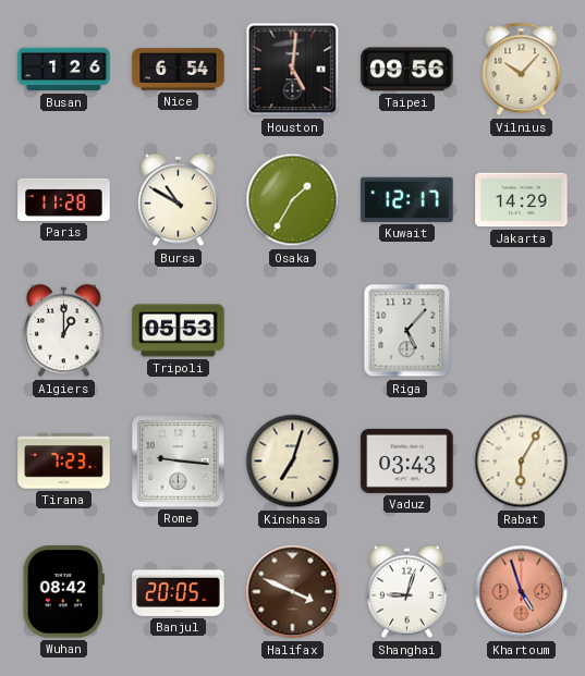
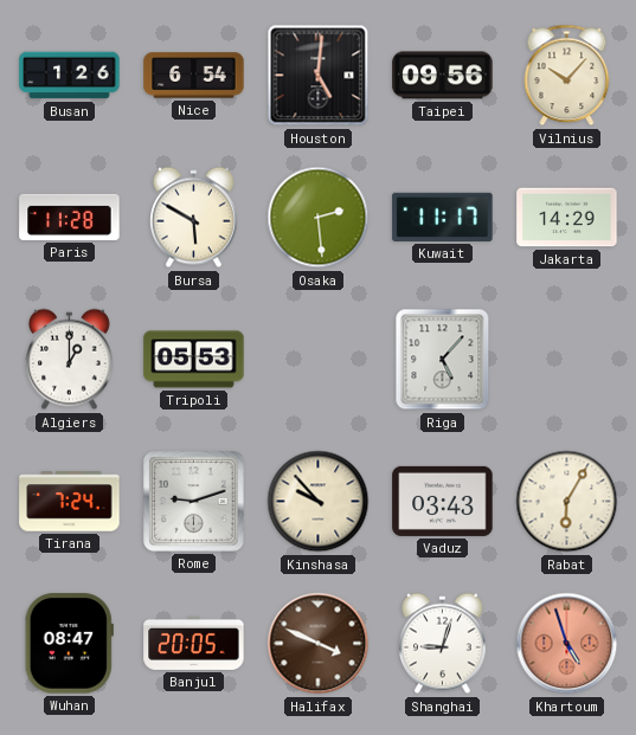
Bursa: 10:50 -> 5:50
Osaka: 1:35 -> 2:29
Kuwait: 12:17 -> 11:17
Tirana: 7:23 -> 7:24
Rome: 9:16 -> 9:12
Kinshasa: 7:03 -> 9:53
Wuhan: 08:42 -> 08:47
